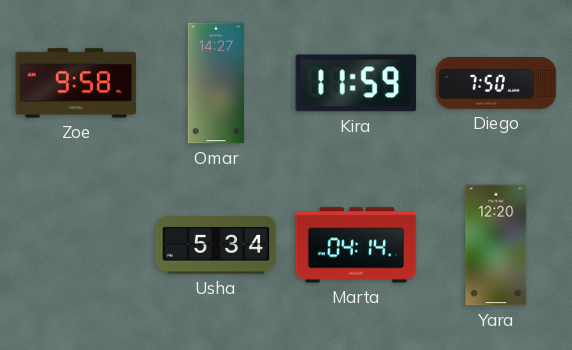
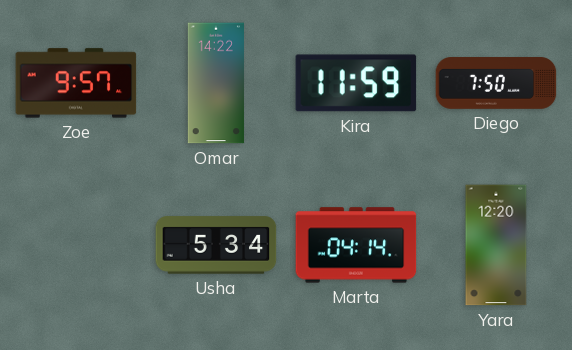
Zoe: 9:58 -> 9:57
Omar: 14:27 -> 14:22
